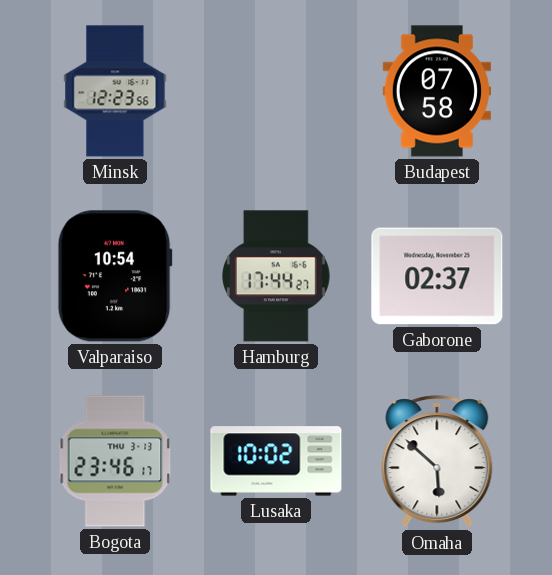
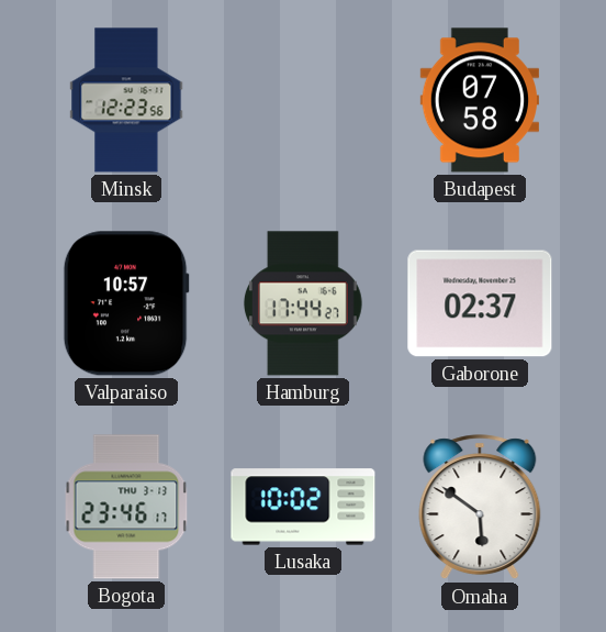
Valparaiso: 10:54 -> 10:57
Omaha: 5:52 -> 5:51
